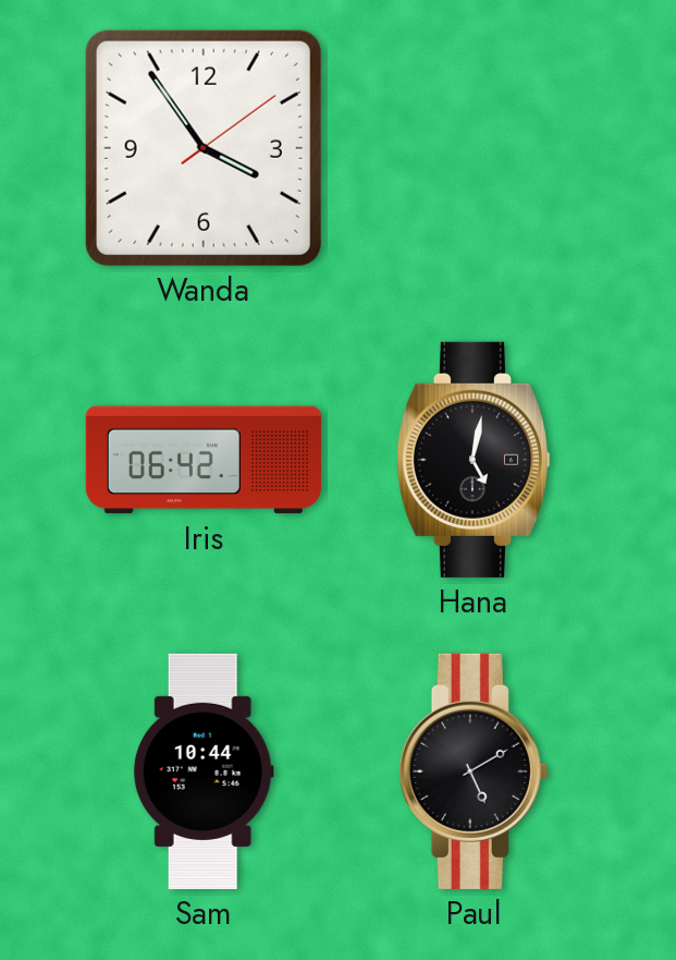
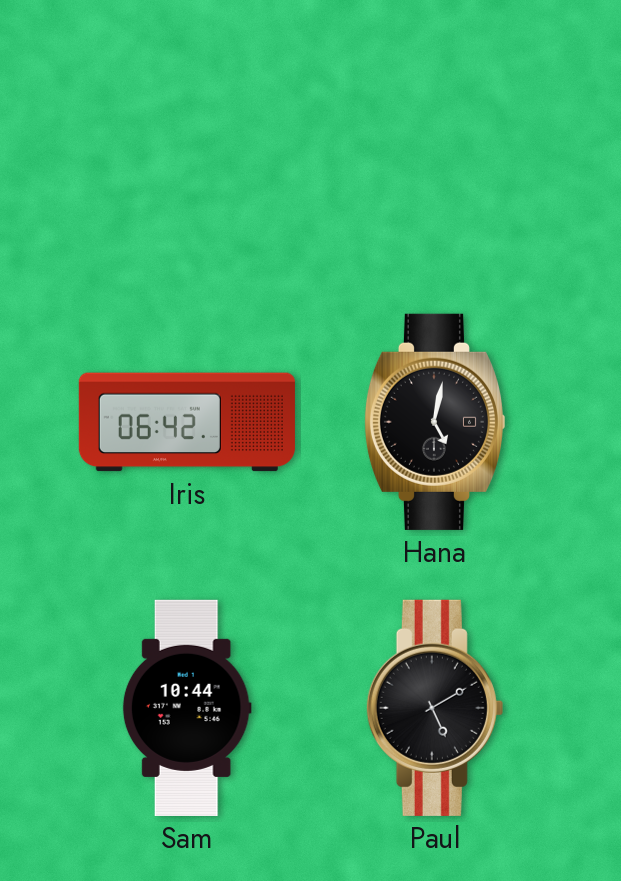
Wanda: 3:54 -> none
